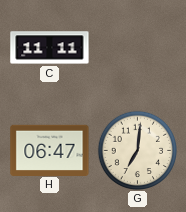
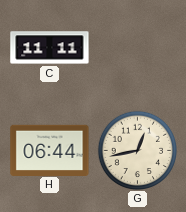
H: 06:47 -> 06:44
G: 7:01 -> 12:43
